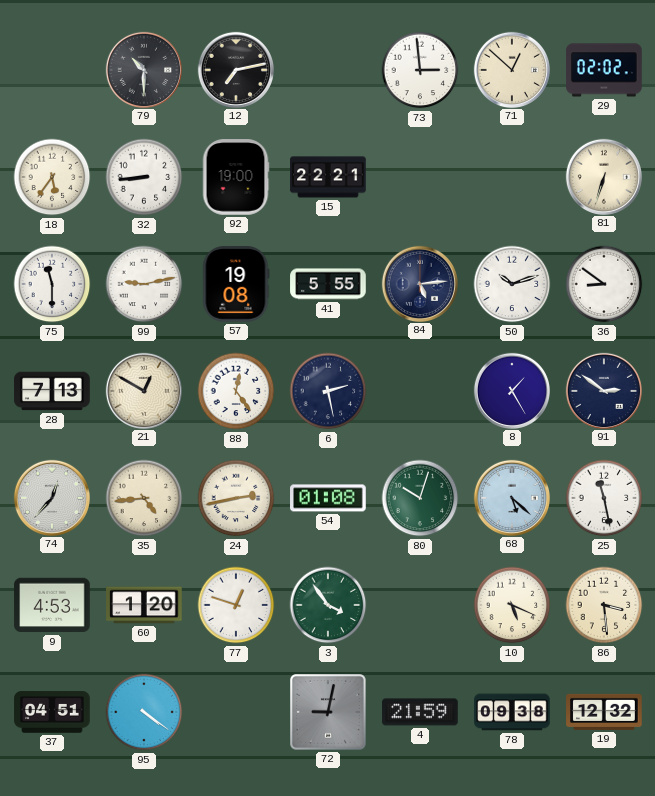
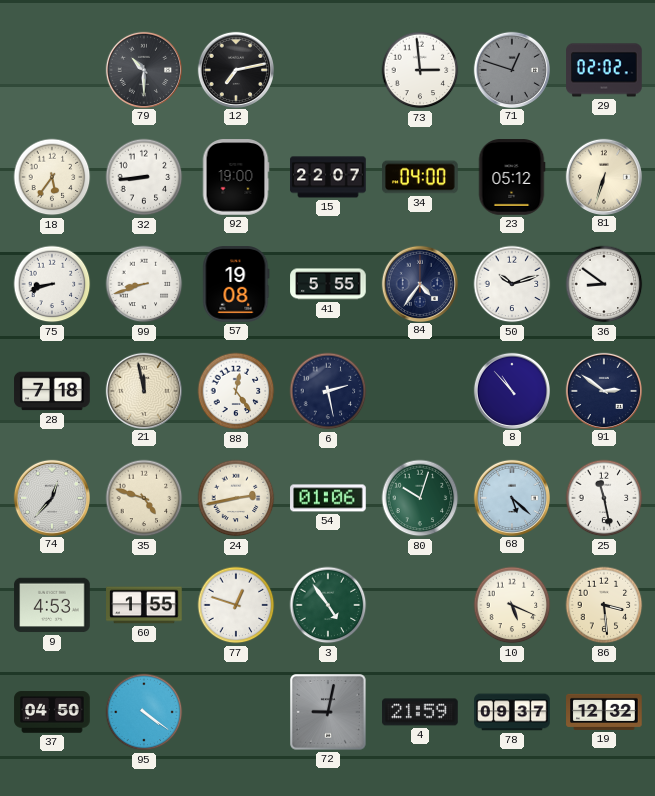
71: 12:52 -> 12:48
71 dial: cream -> grey
15: 22:21 -> 22:07
34: none -> 04:00
23: none -> 05:12
75: 11:30 -> 8:42
99: 9:13 -> 8:42
84: 5:14 -> 4:36
28: 7:13 -> 7:18
21: 12:50 -> 11:58
8: 1:25 -> 10:53
35: 4:44 -> 4:48
54: 01:08 -> 01:06
60: 1:20 -> 1:55
3: 3:54 -> 4:54
37: 04:51 -> 04:50
78: 09:38 -> 09:37
